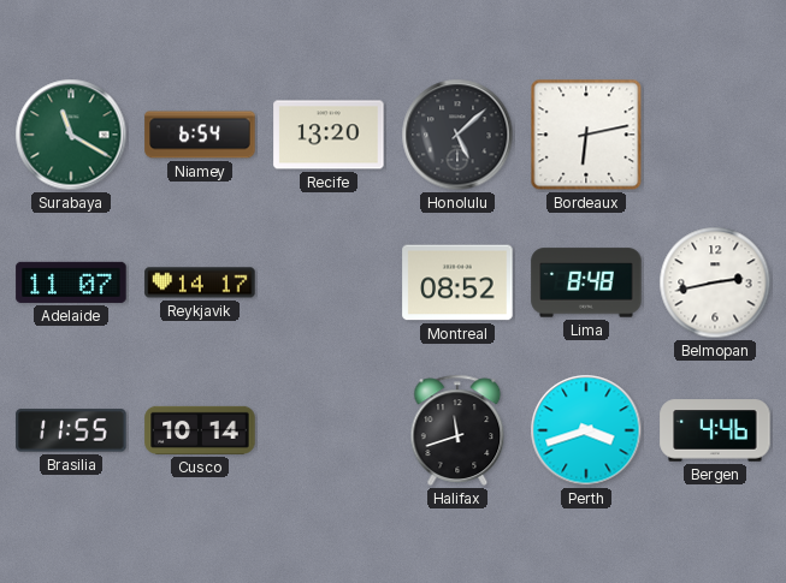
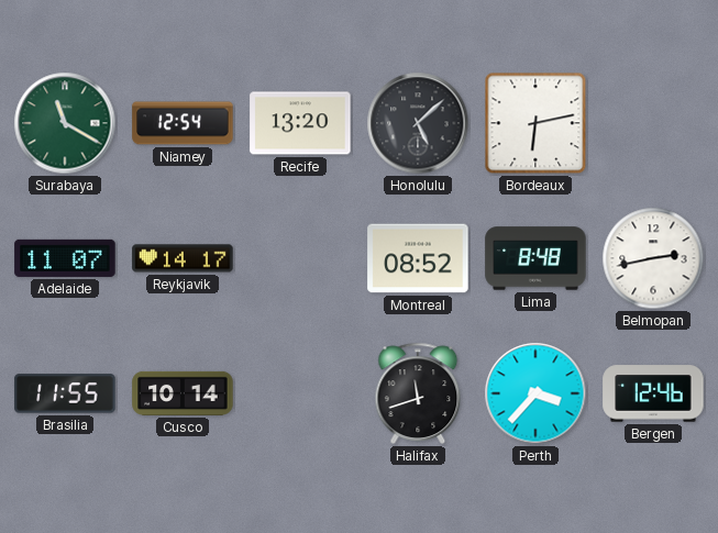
Niamey: 6:54 -> 12:54
Perth: 3:42 -> 3:37
Bergen: 4:46 -> 12:46
